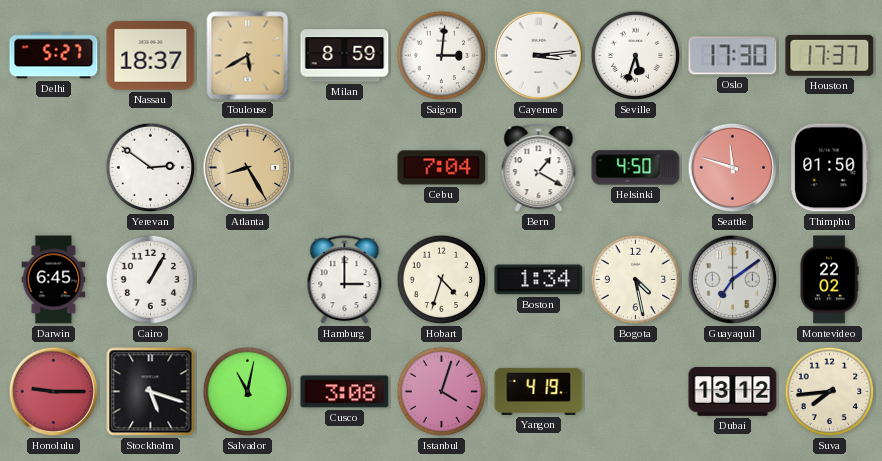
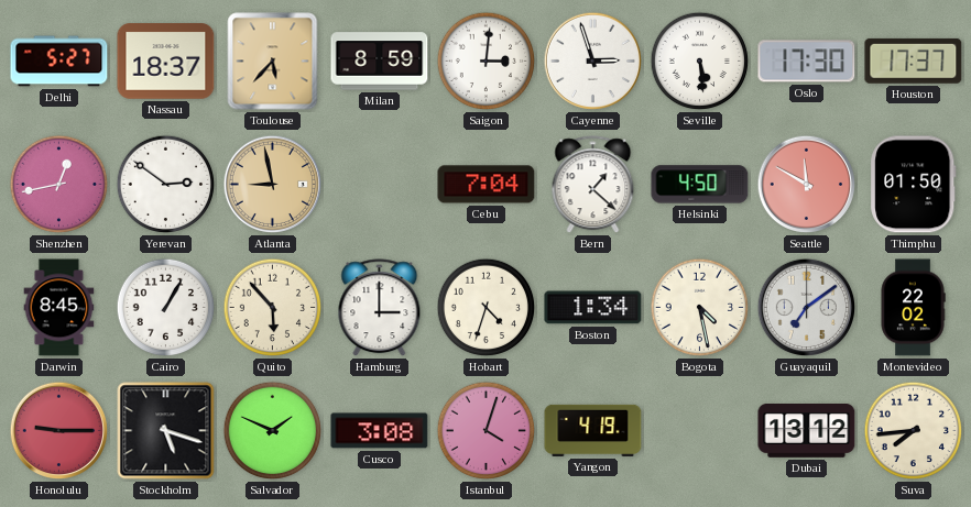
Toulouse: 5:40 -> 5:37
Cayenne: 3:14 -> 2:57
Seville: 5:33 -> 5:29
Shenzhen: none -> 12:43
Atlanta: 8:25 -> 8:58
Bern: 1:20 -> 1:22
Seattle: 11:48 -> 11:50
Darwin: 6:45 -> 8:45
Quito: none -> 5:53
Salvador: 11:02 -> 1:49
